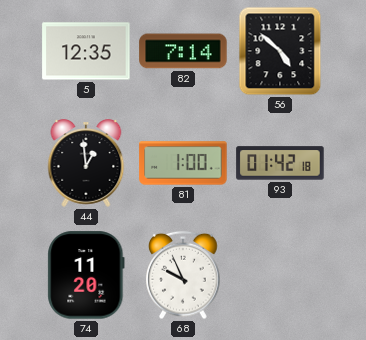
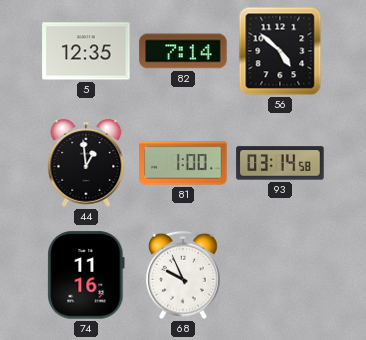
93: 01:42 -> 03:14
74: 11:20 -> 11:16
